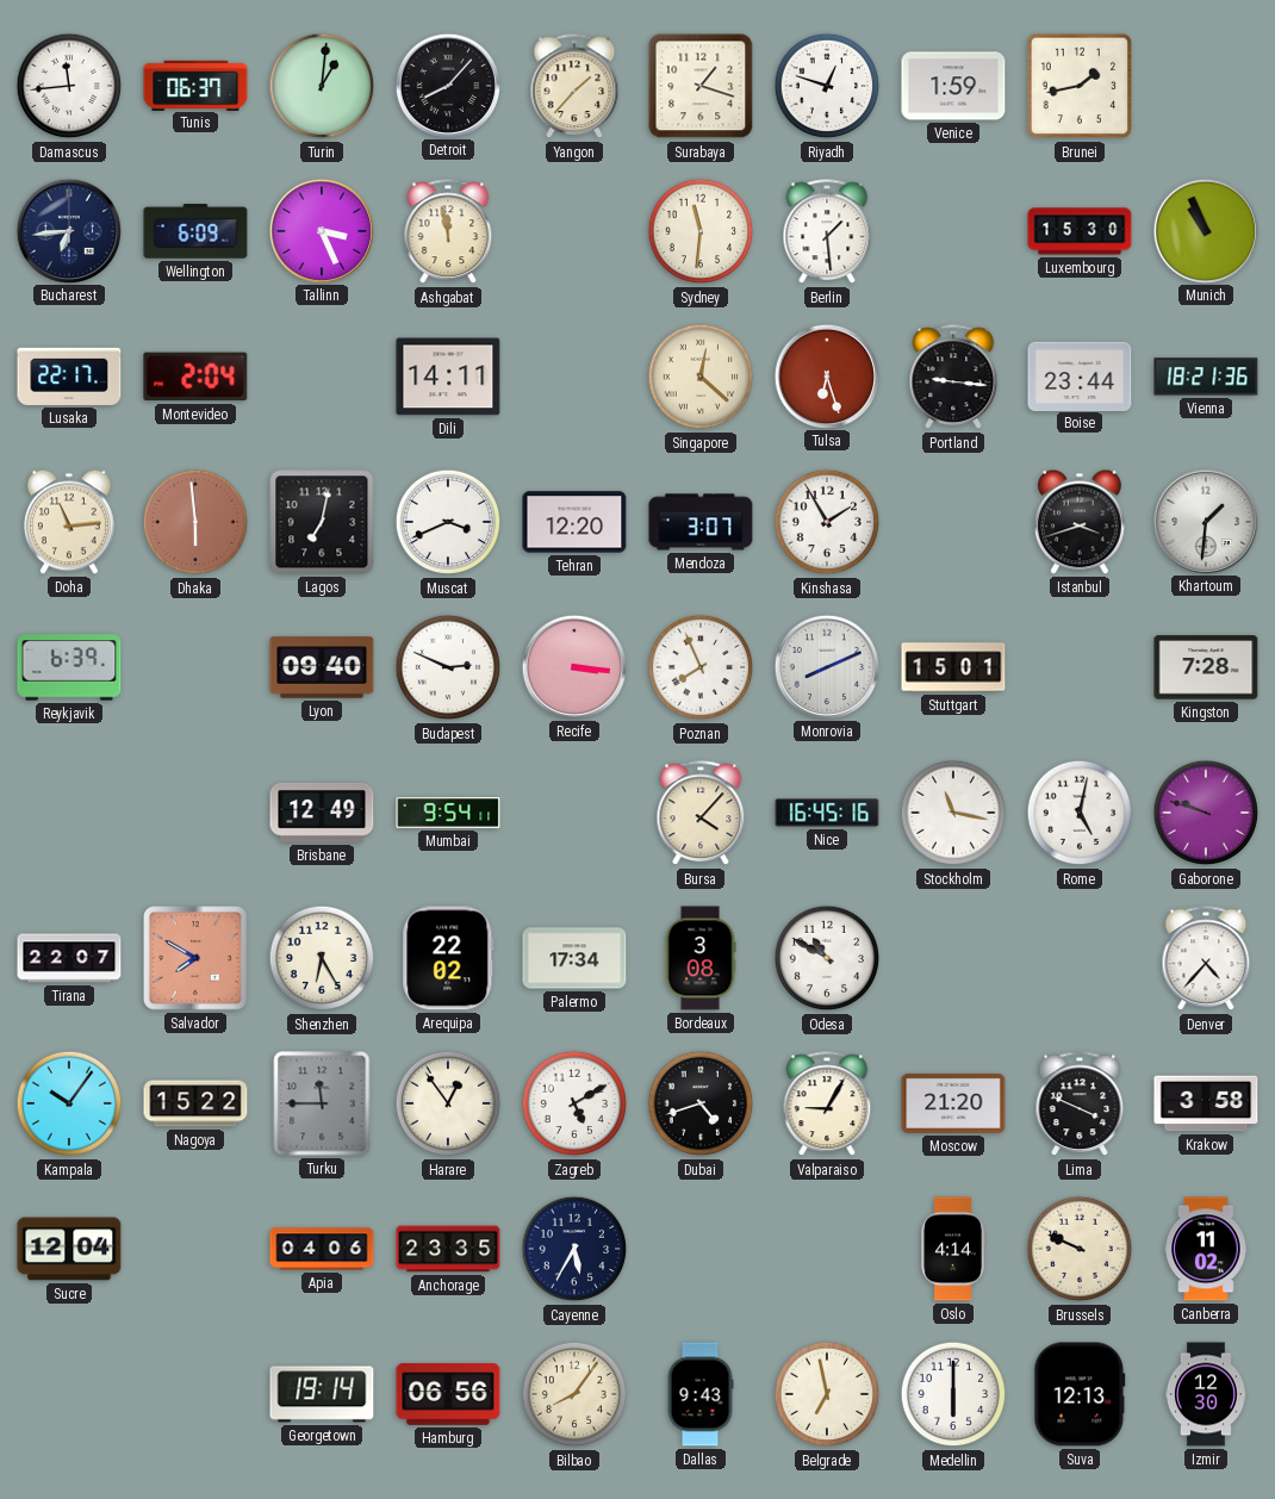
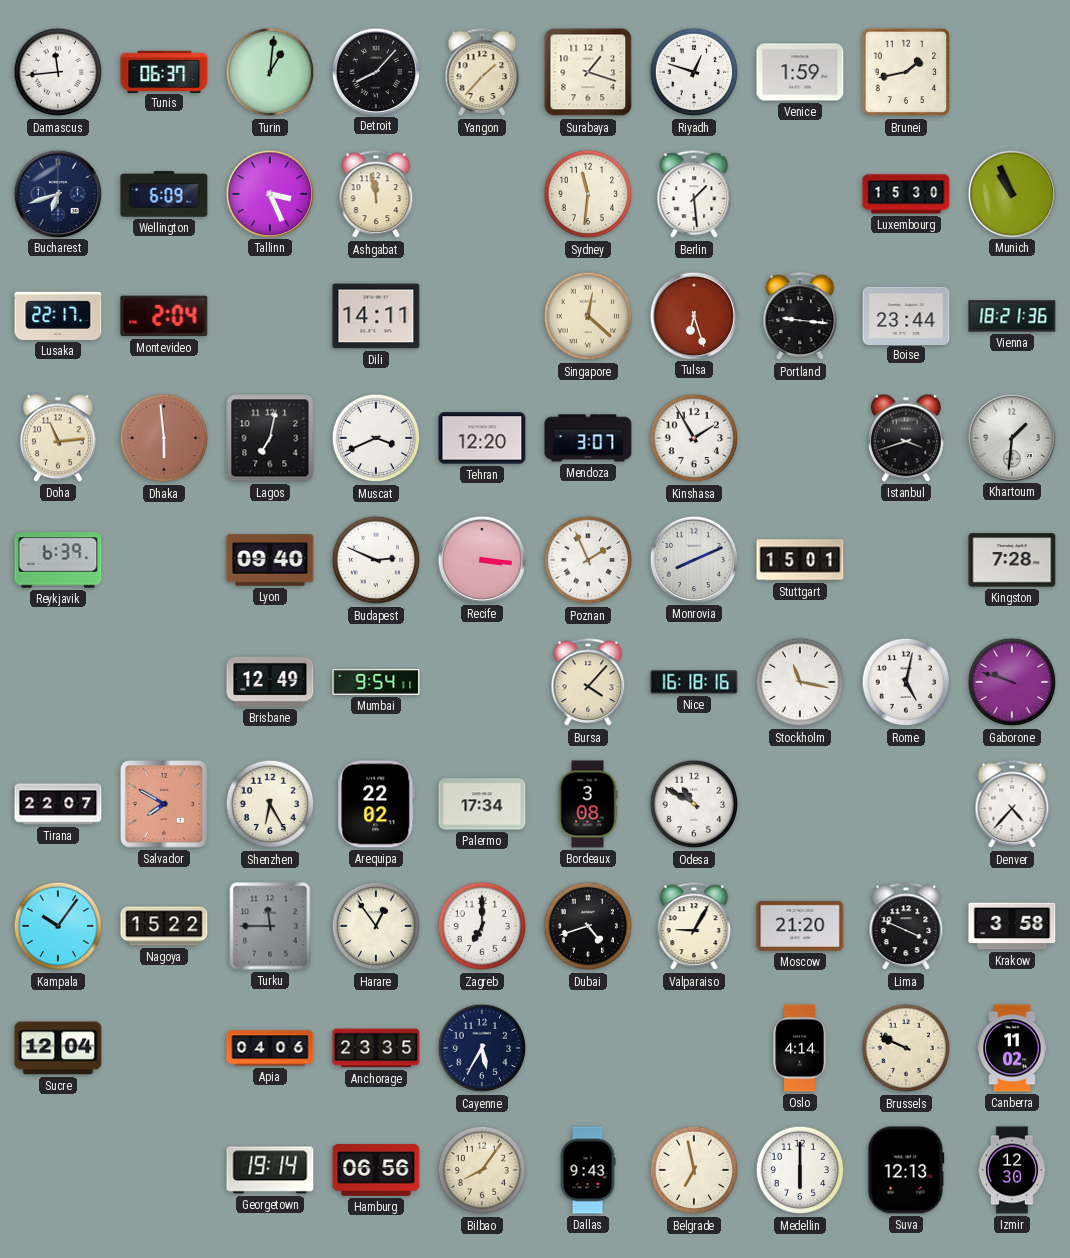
Bucharest: 6:44 -> 6:42
Poznan: 7:56 -> 1:56
Nice: 16:45 -> 16:18
Zagreb: 5:10 -> 7:00
